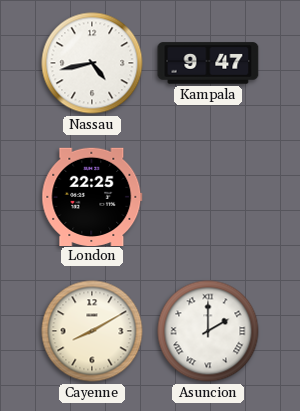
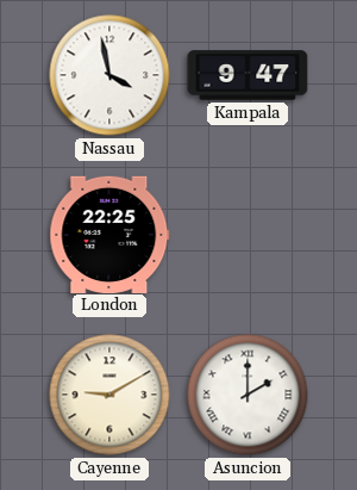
Nassau: 4:43 -> 3:58
Cayenne: 8:10 -> 9:10
